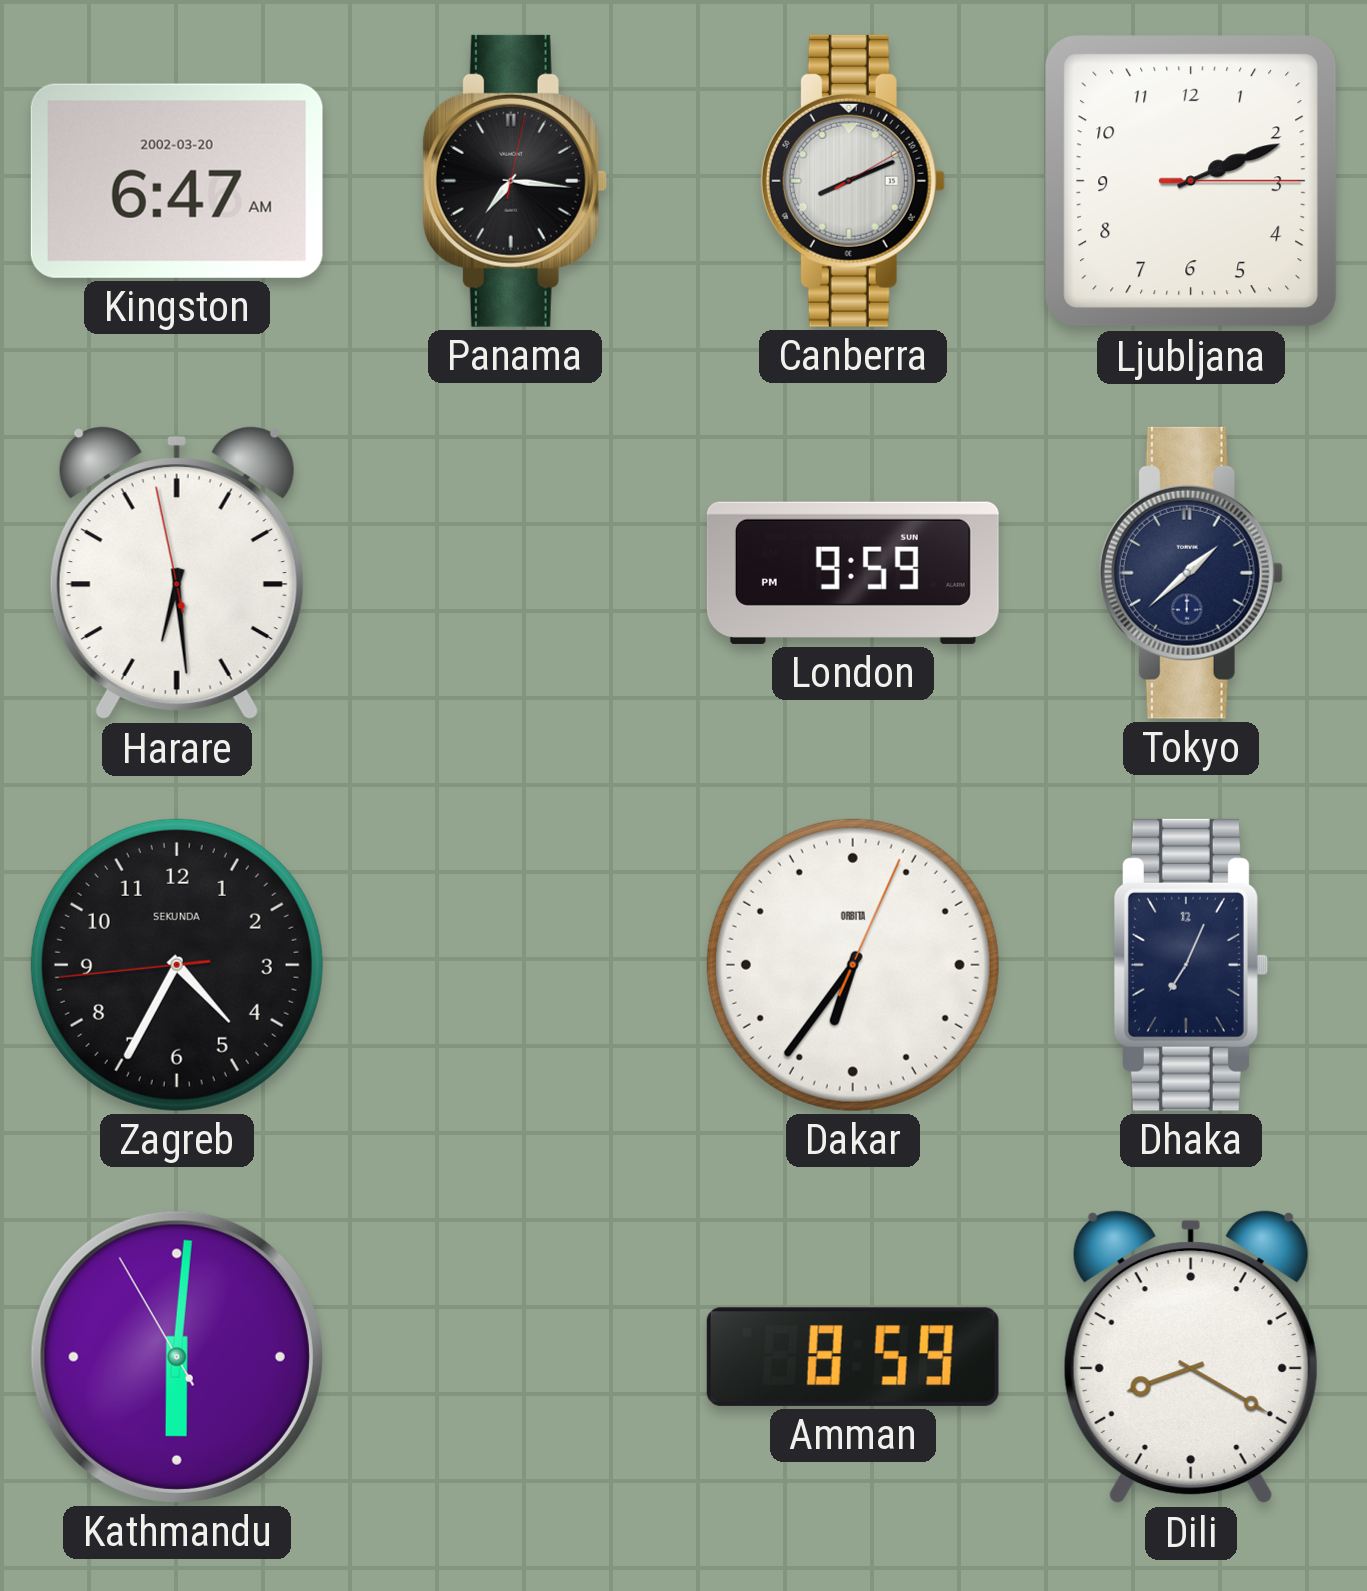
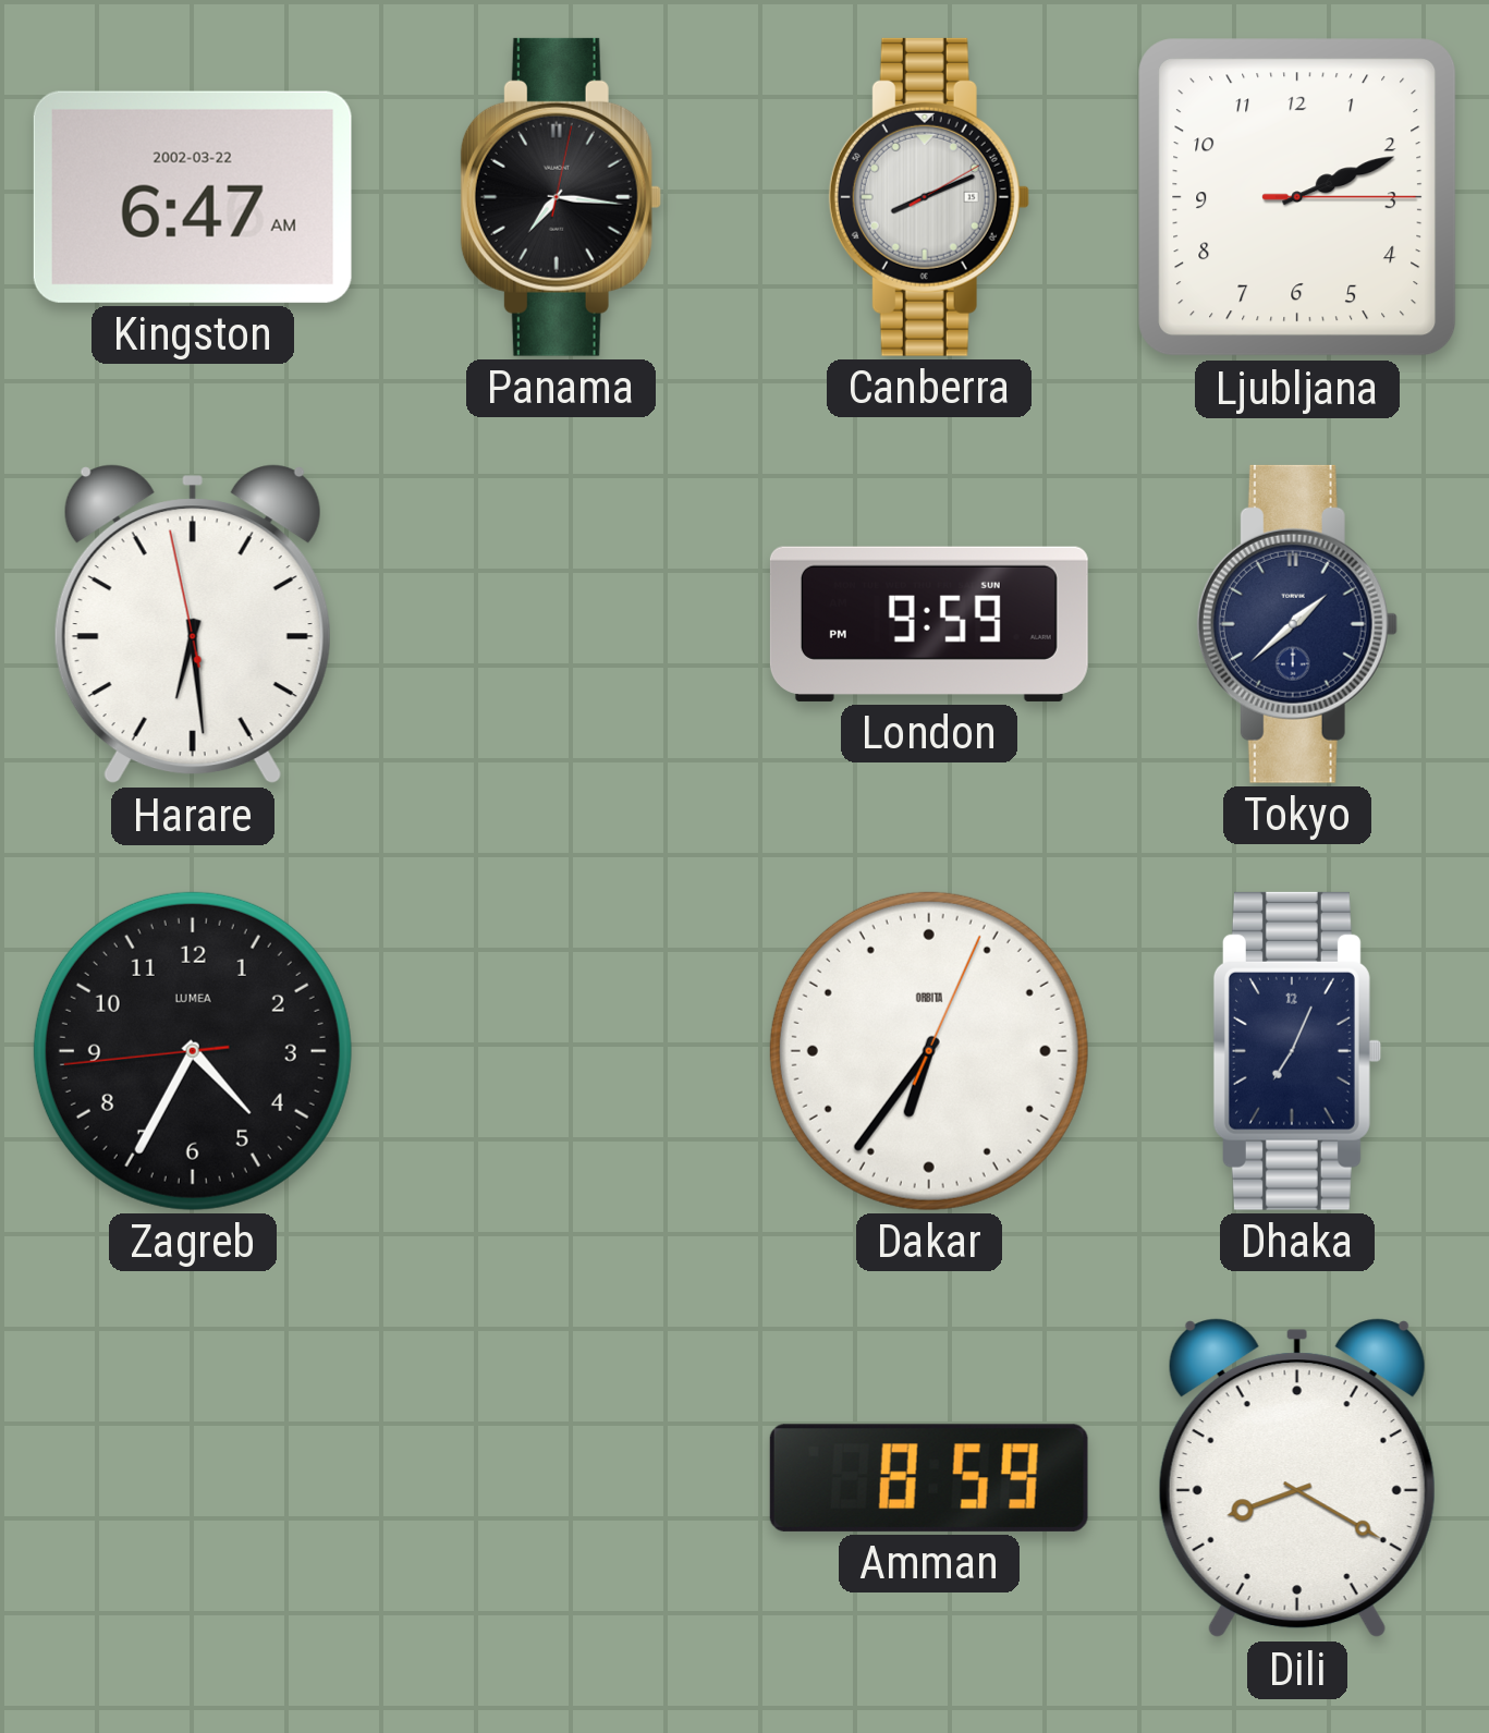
Kingston date: 2002-03-20 -> 2002-03-22
Zagreb brand: SEKUNDA -> LUMEA
Kathmandu: 6:00 -> none
